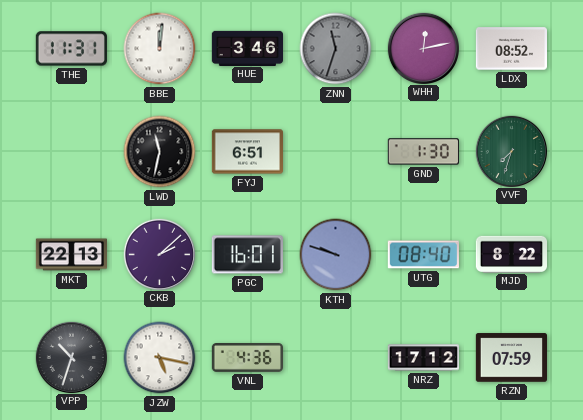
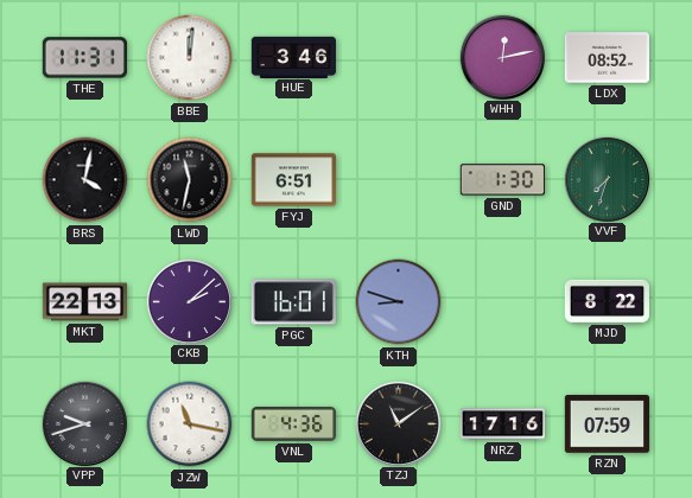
ZNN: 11:33 -> none
BRS: none -> 4:02
KTH: 9:48 -> 8:48
UTG: 08:40 -> none
VPP: 10:33 -> 9:42
JZW: 5:17 -> 11:17
TZJ: none -> 11:09
NRZ: 17:12 -> 17:16
